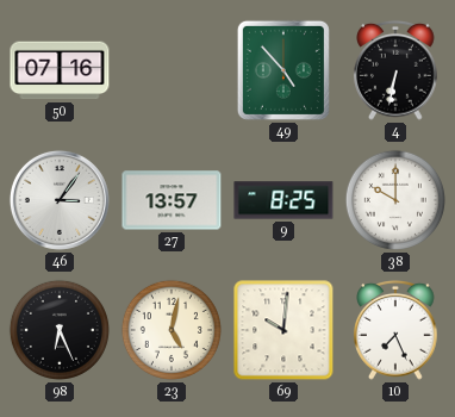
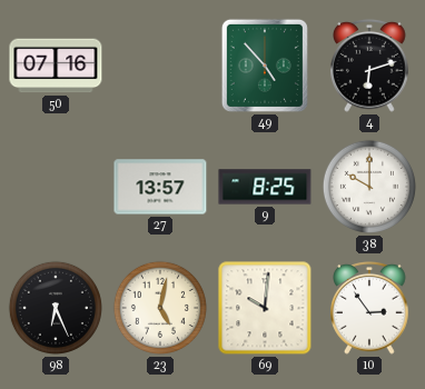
4: 6:32 -> 6:12
46: 3:06 -> none
10: 7:26 -> 2:54
